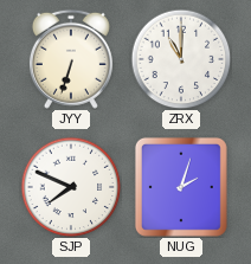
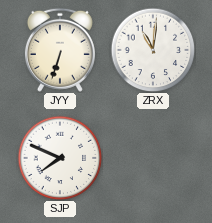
ZRX: 11:00 -> 11:01
NUG: 2:03 -> none
